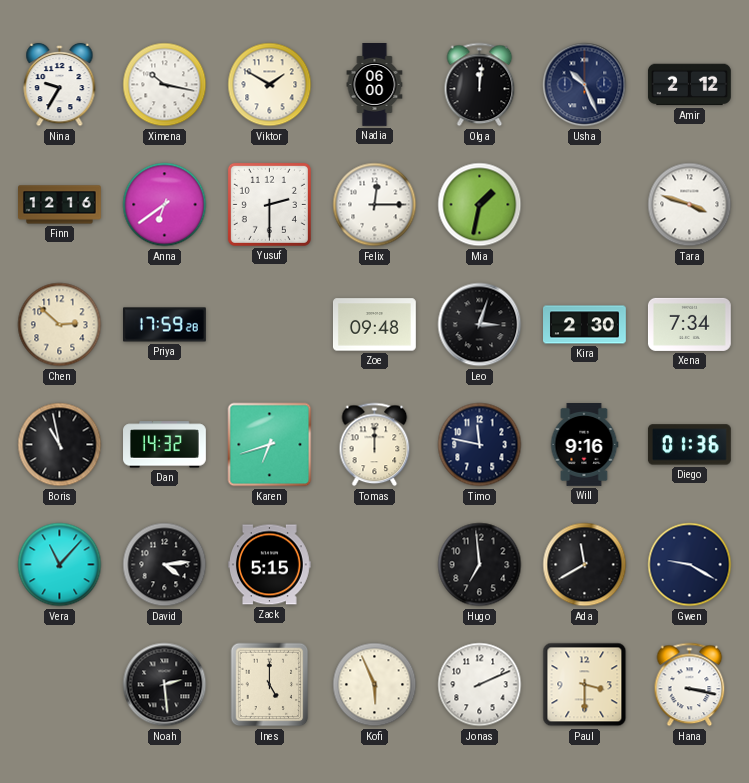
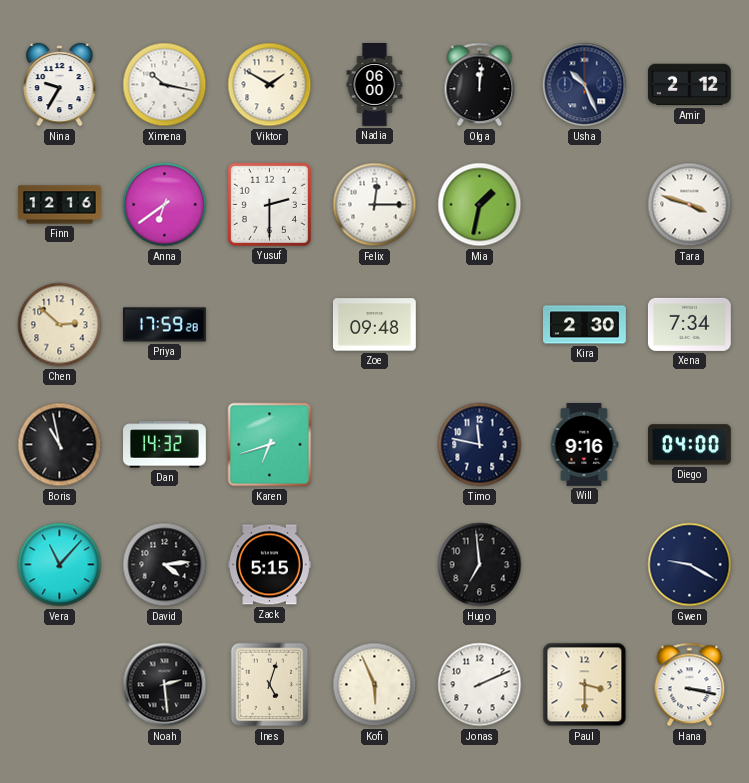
Leo: 3:03 -> none
Tomas: 12:00 -> none
Diego: 01:36 -> 04:00
Ada: 11:40 -> none
Ines: 5:00 -> 5:03
